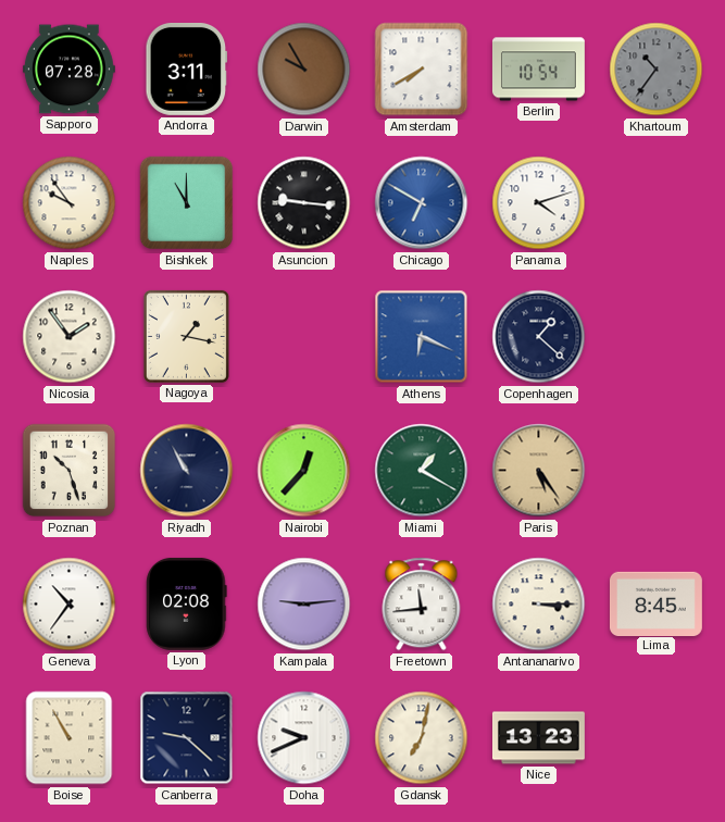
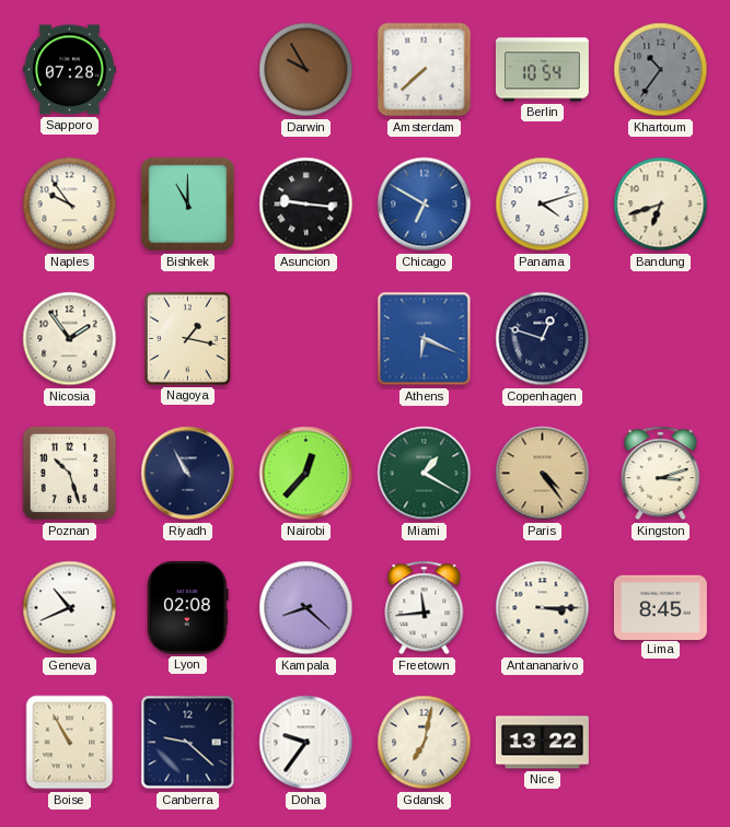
Andorra: 3:11 -> none
Amsterdam: 7:40 -> 7:38
Bandung: none -> 6:42
Copenhagen: 1:22 -> 12:48
Paris: 5:24 -> 4:24
Kingston: none -> 3:12
Geneva: 10:36 -> 10:41
Kampala: 9:14 -> 8:22
Doha: 9:41 -> 9:36
Nice: 13:23 -> 13:22
